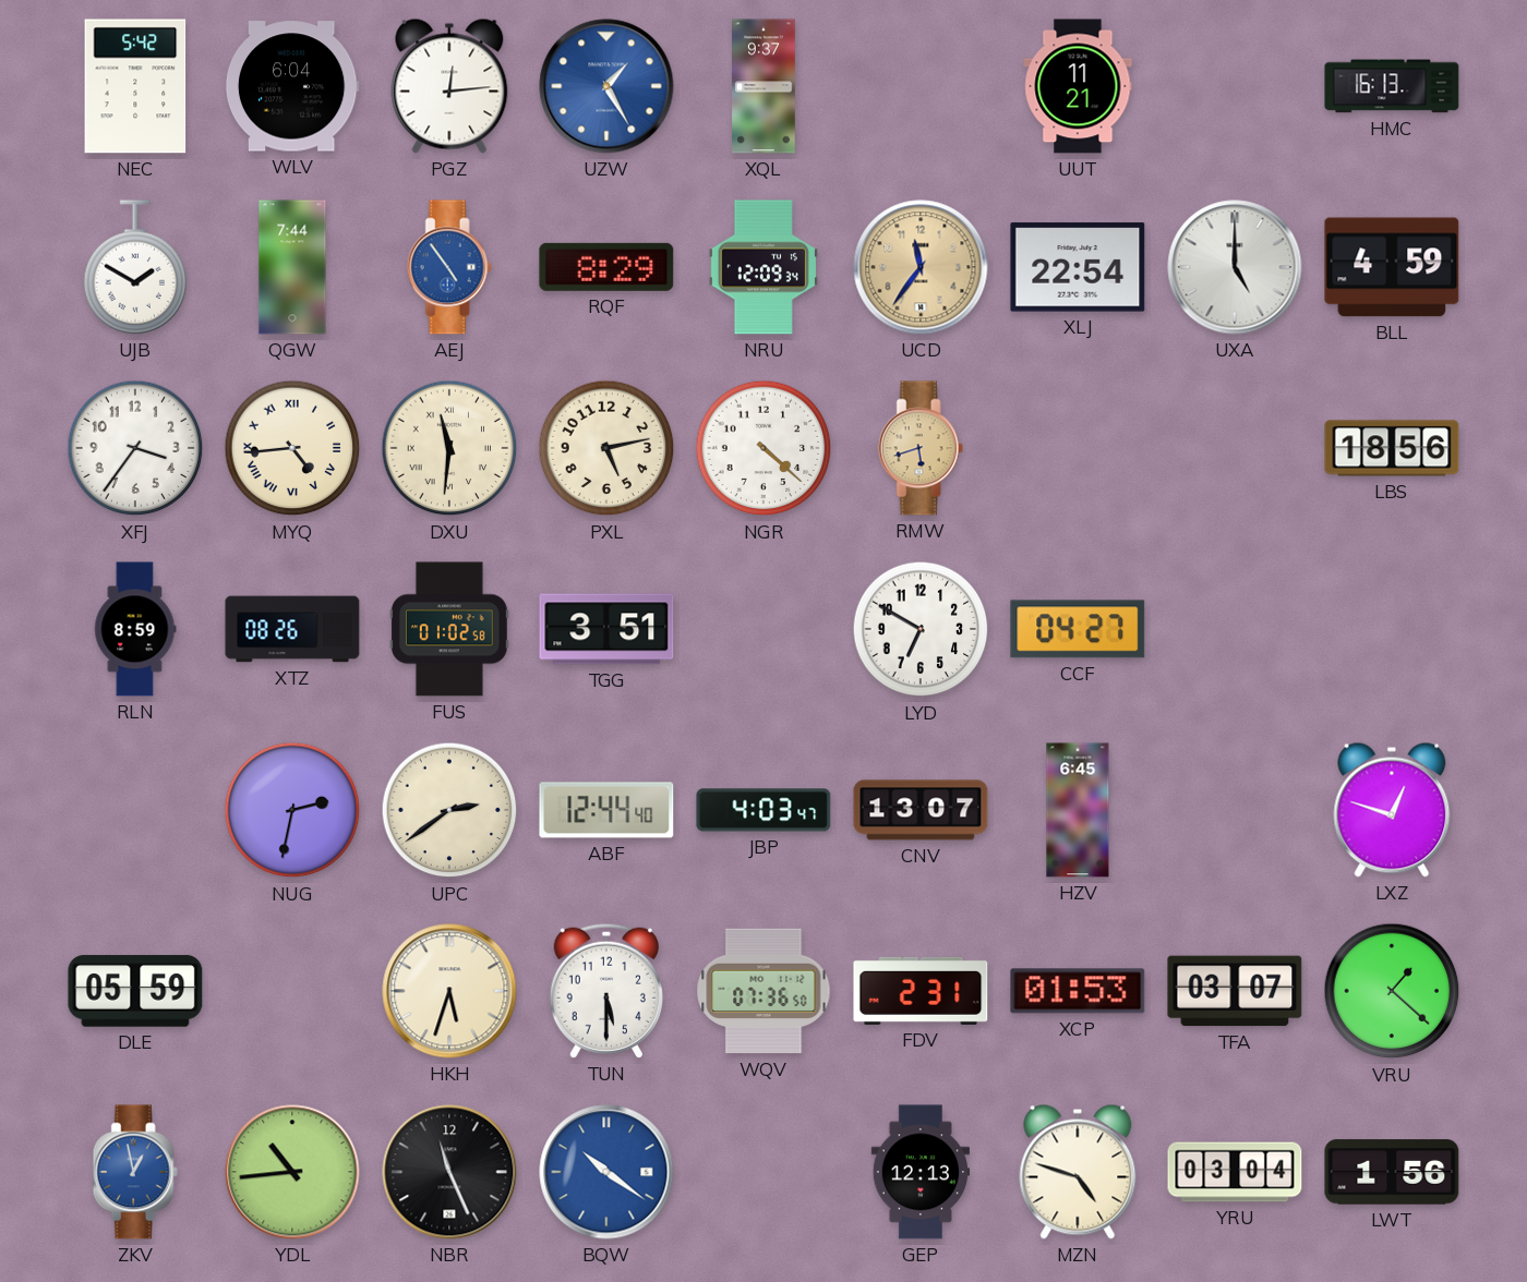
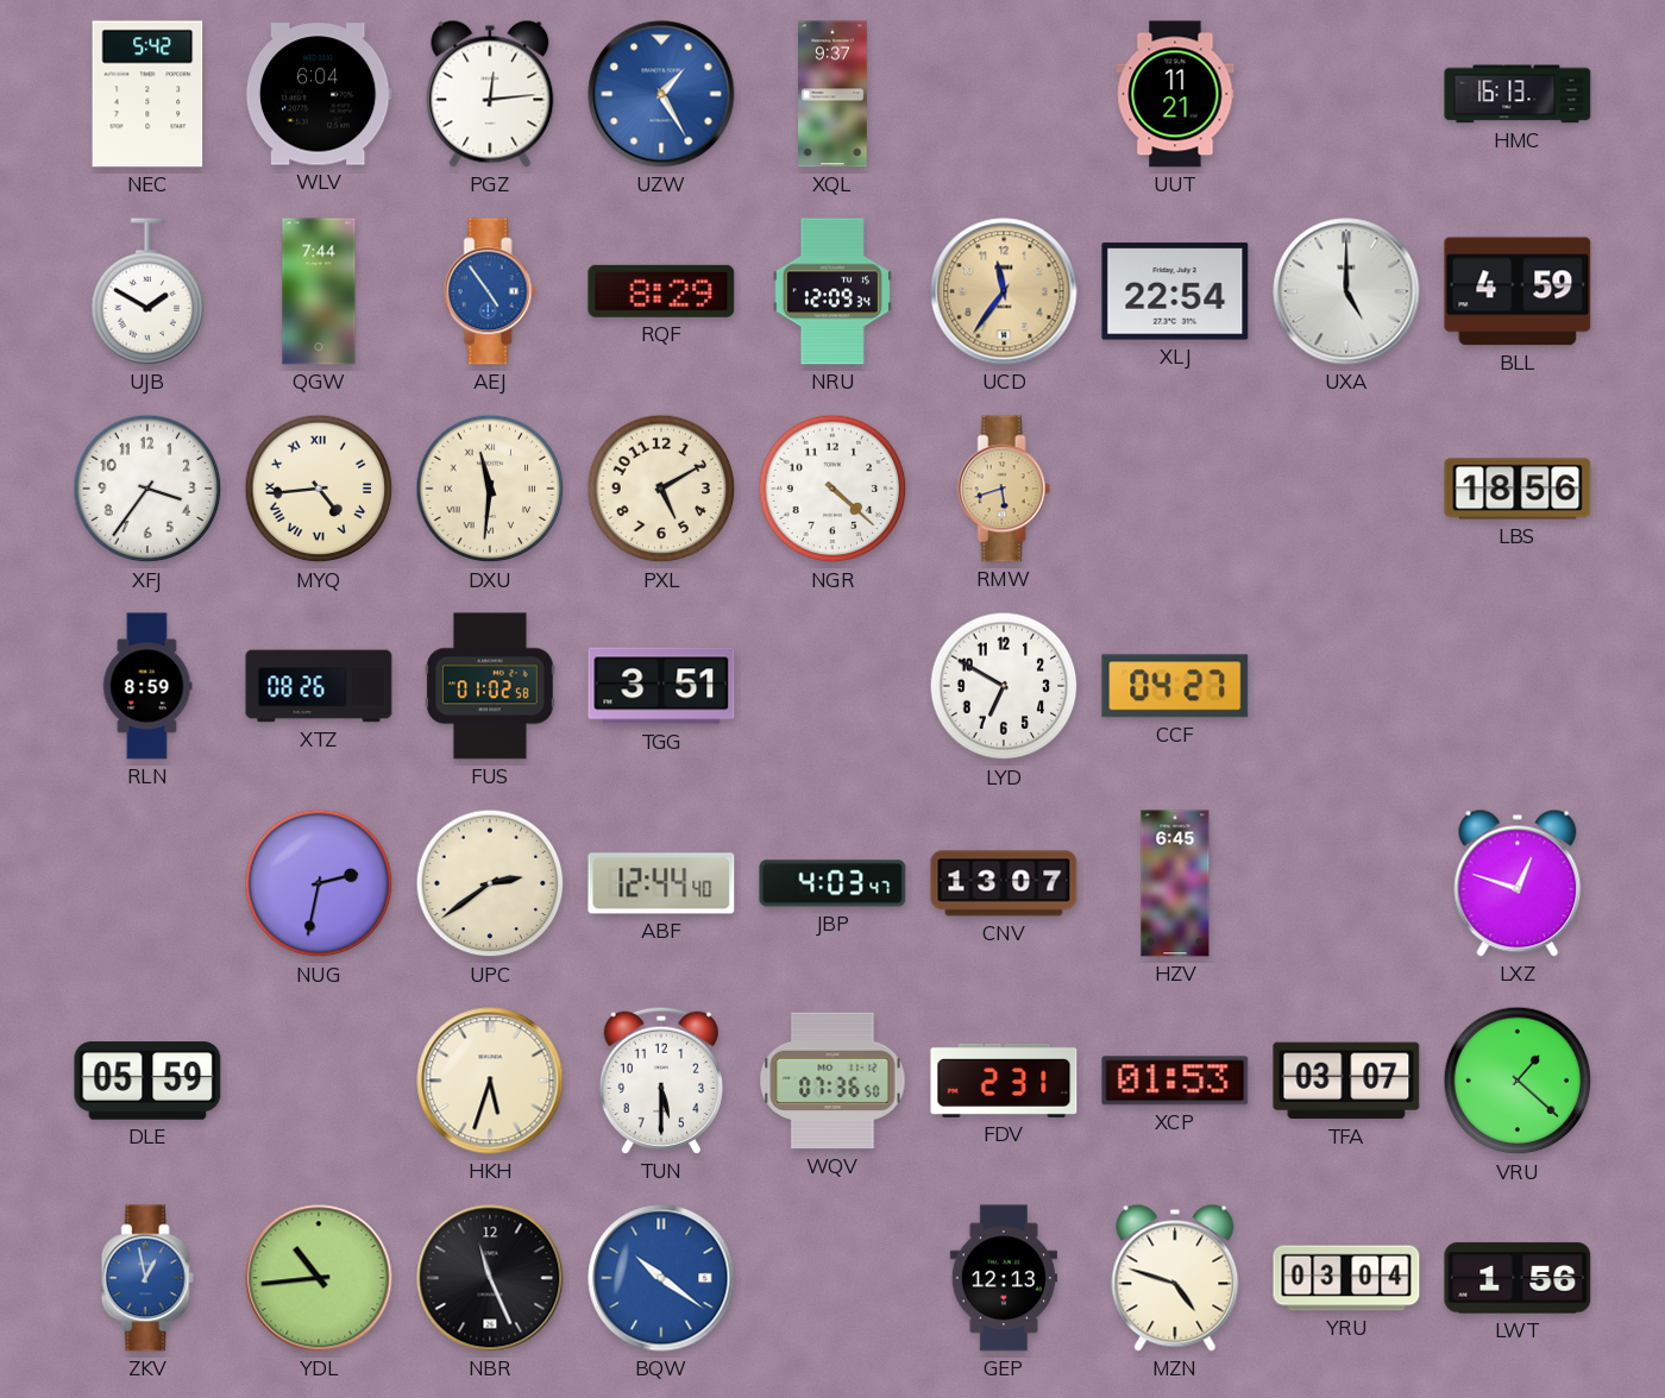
PXL: 5:13 -> 5:10
